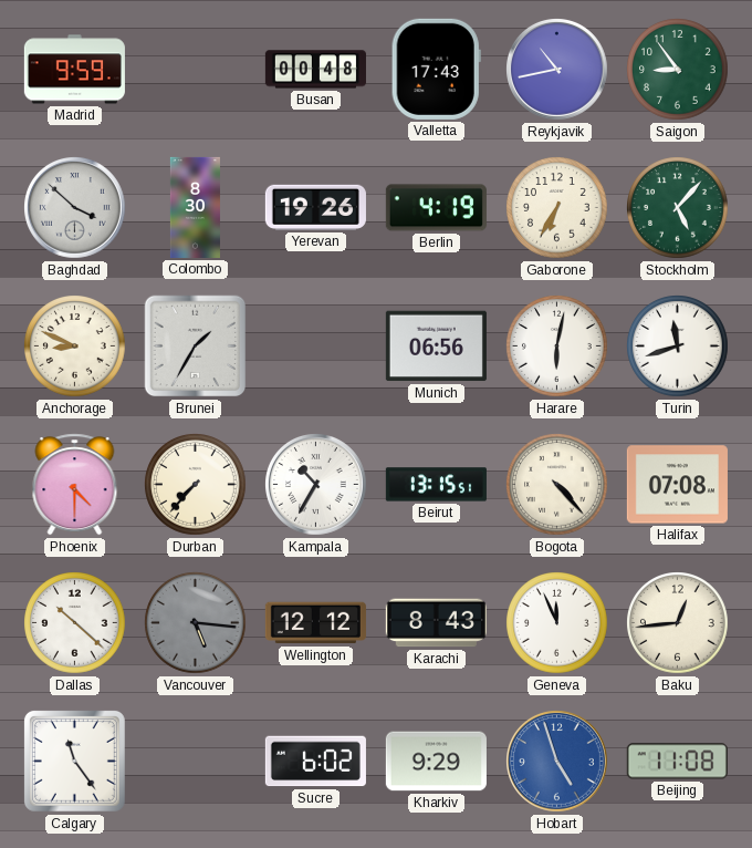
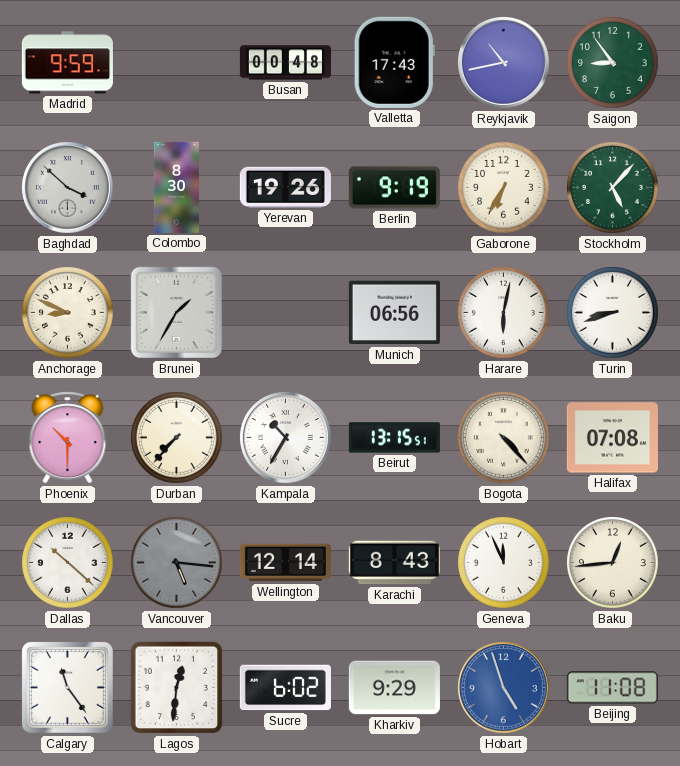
Berlin: 4:19 -> 9:19
Turin: 11:42 -> 8:42
Phoenix: 4:30 -> 10:30
Wellington: 12:12 -> 12:14
Lagos: none -> 12:31
